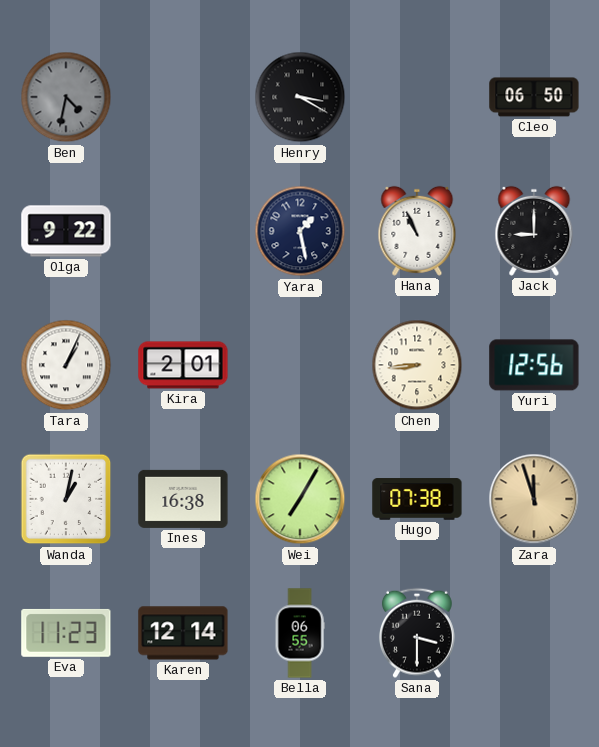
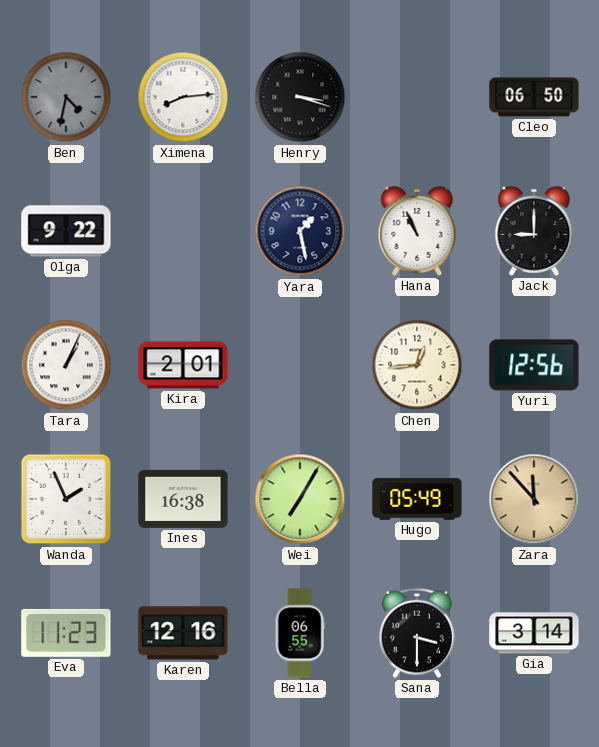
Ximena: none -> 8:14
Henry: 3:20 -> 3:18
Chen: 8:44 -> 12:44
Wanda: 1:02 -> 1:56
Hugo: 07:38 -> 05:49
Zara: 11:57 -> 11:53
Karen: 12:14 -> 12:16
Gia: none -> 3:14
